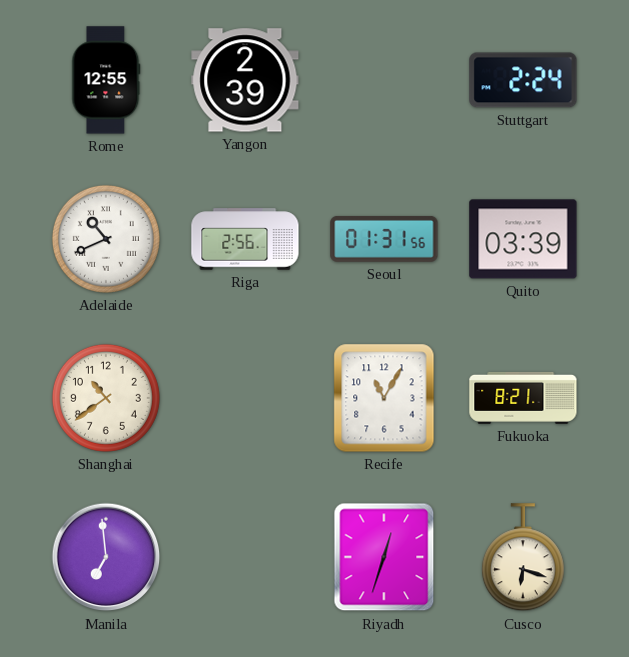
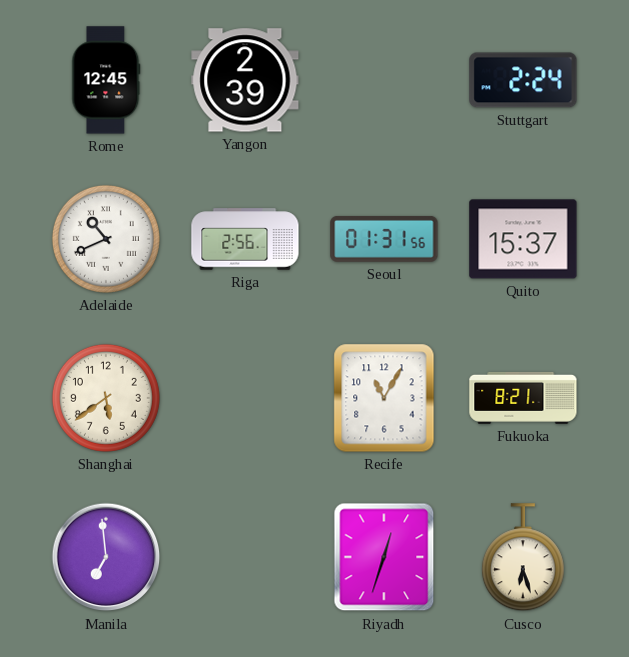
Rome: 12:55 -> 12:45
Quito: 03:39 -> 15:37
Shanghai: 10:39 -> 5:39
Cusco: 6:18 -> 6:27
